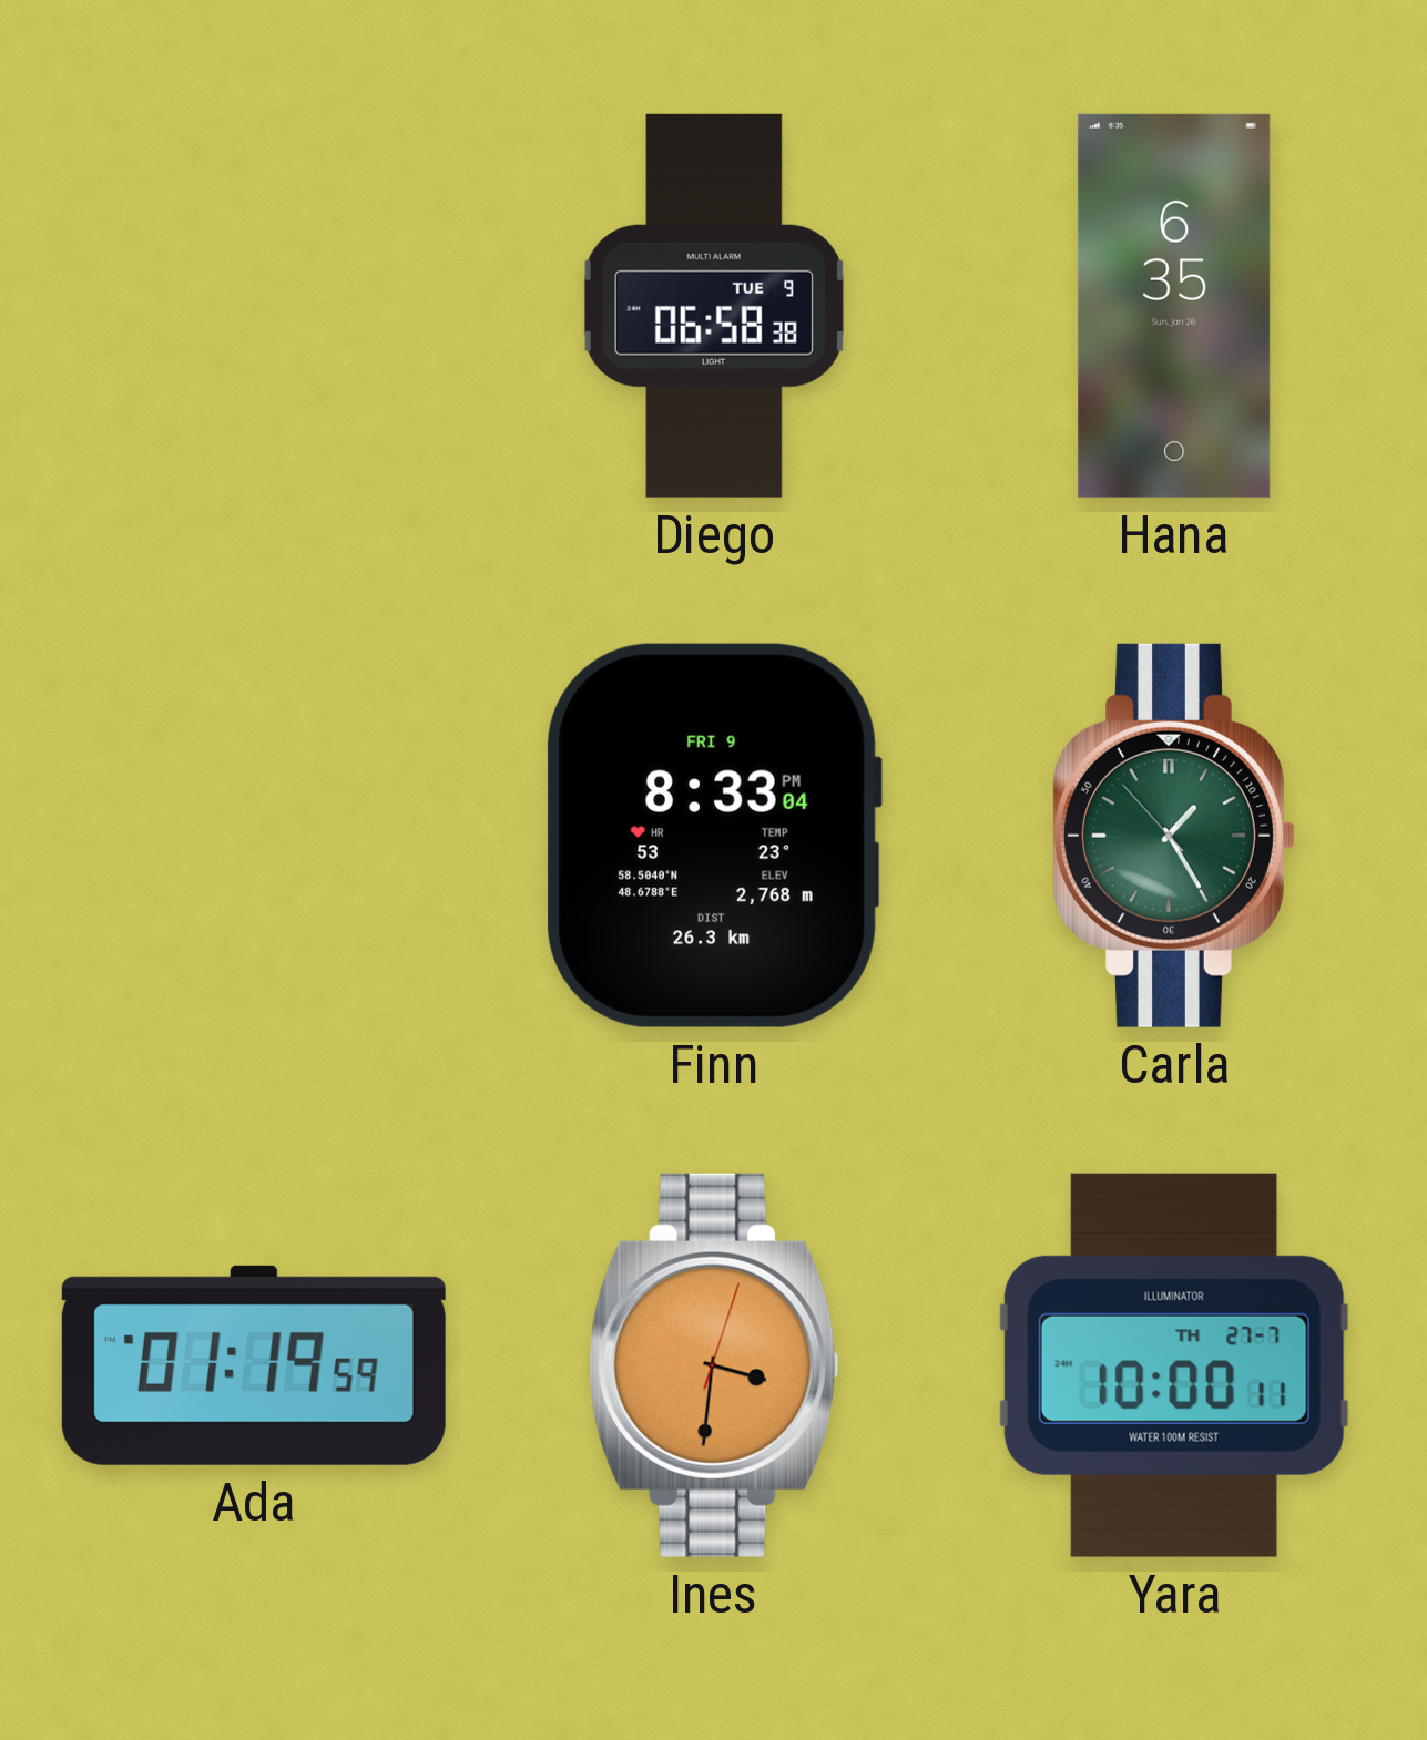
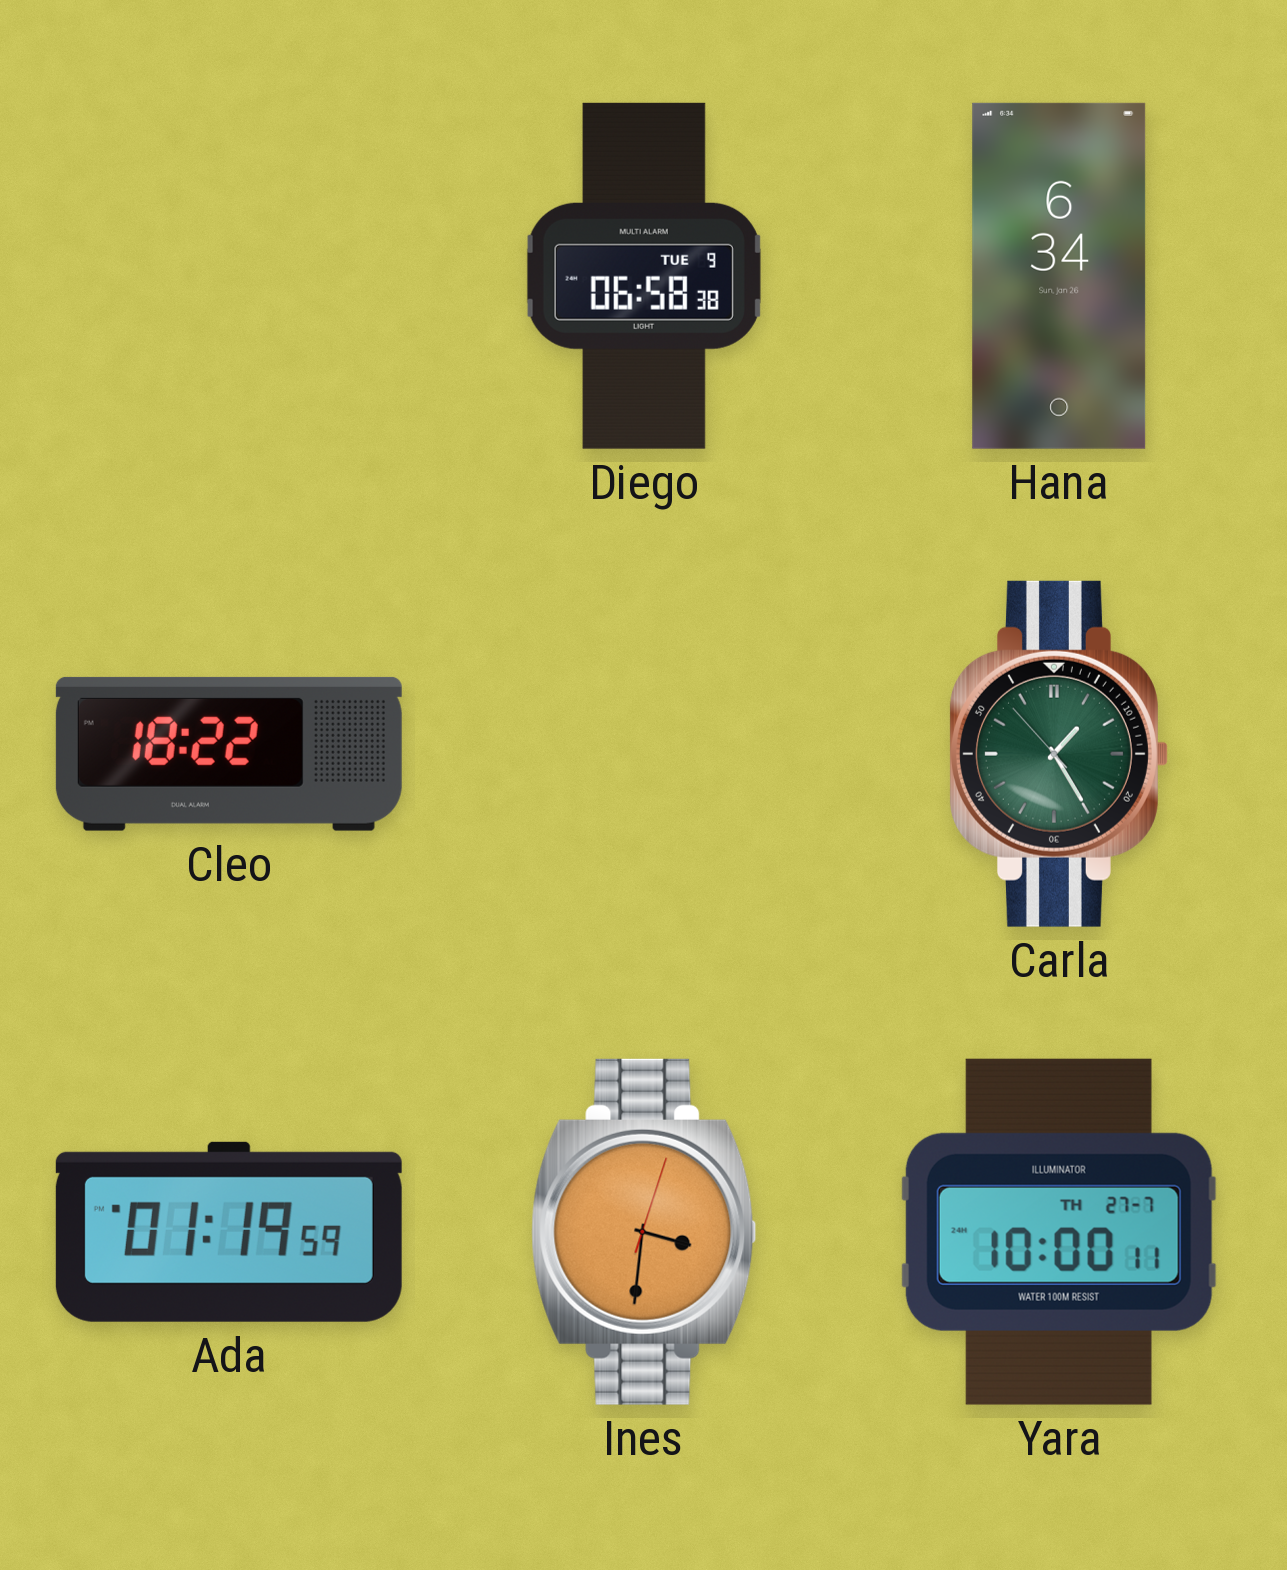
Hana: 6:35 -> 6:34
Cleo: none -> 18:22
Finn: 8:33 -> none
